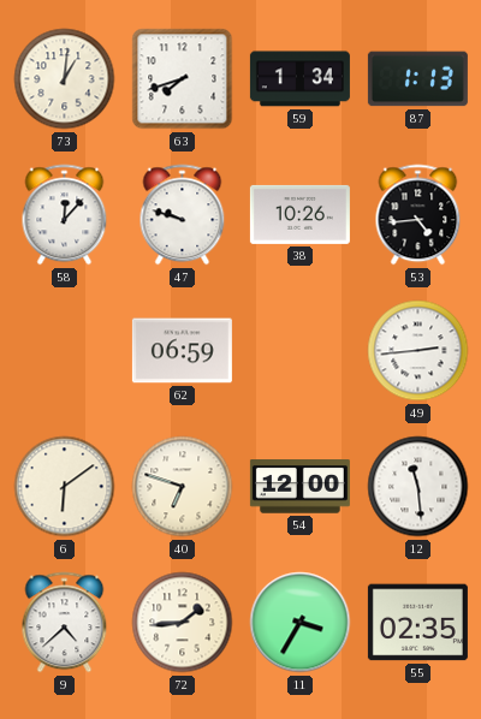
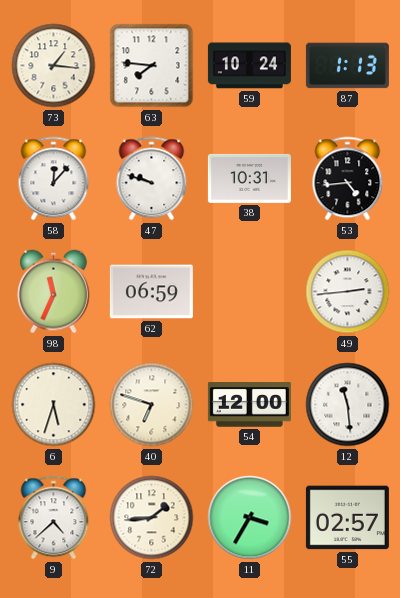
73: 1:01 -> 1:16
63: 7:42 -> 7:46
59: 1:34 -> 10:24
38: 10:26 -> 10:31
98: none -> 11:34
6: 6:09 -> 5:33
55: 02:35 -> 02:57
